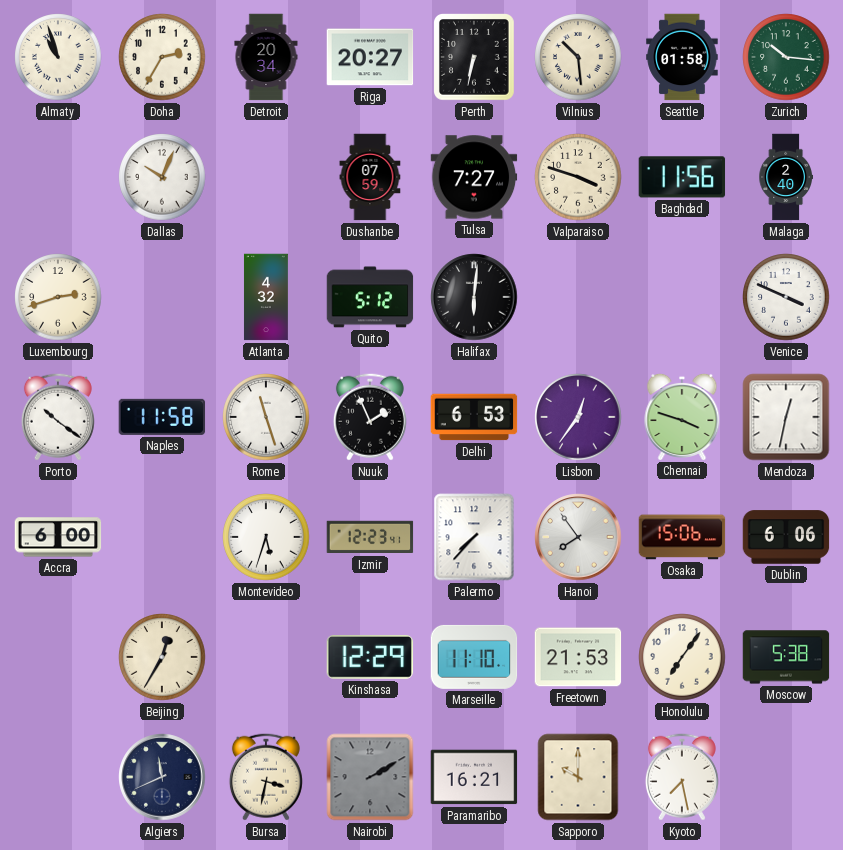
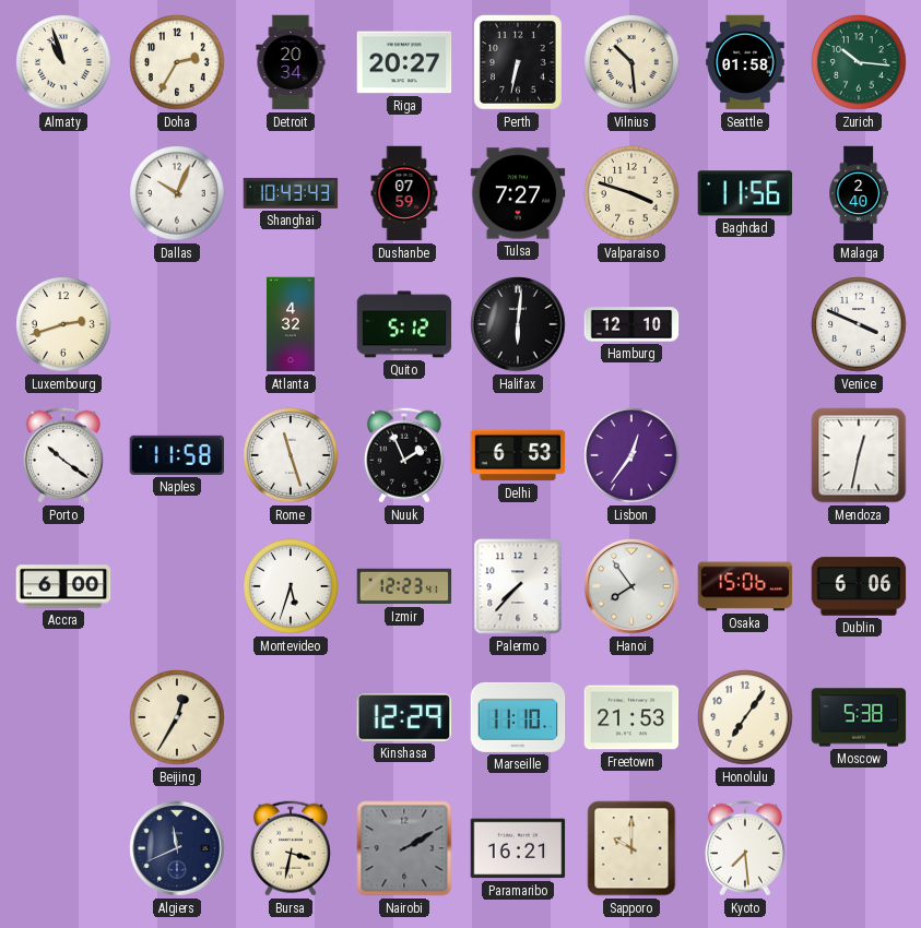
Shanghai: none -> 10:43
Hamburg: none -> 12:10
Chennai: 3:48 -> none
Kyoto: 7:28 -> 7:29
